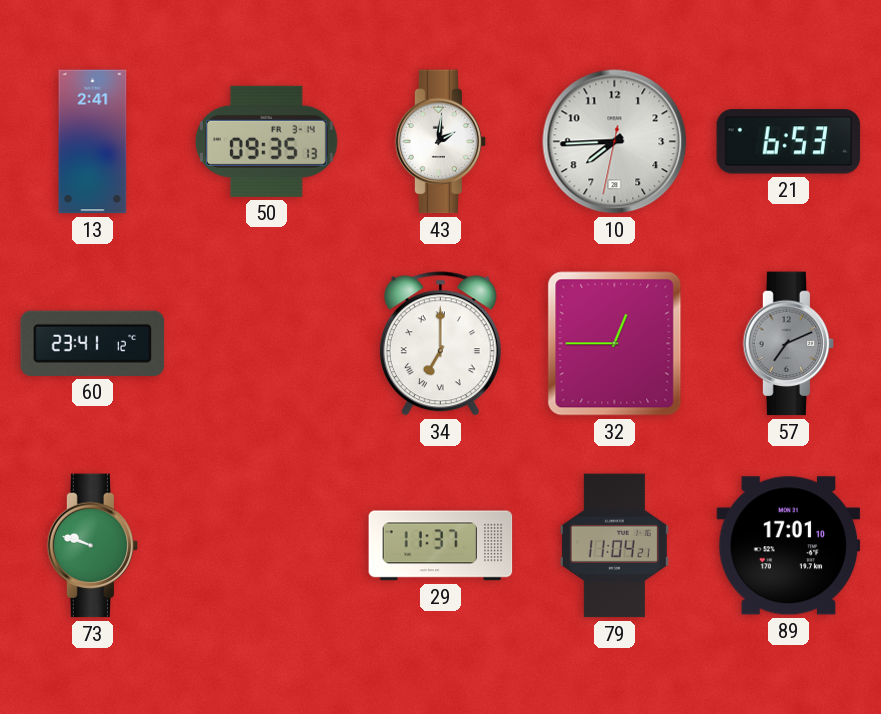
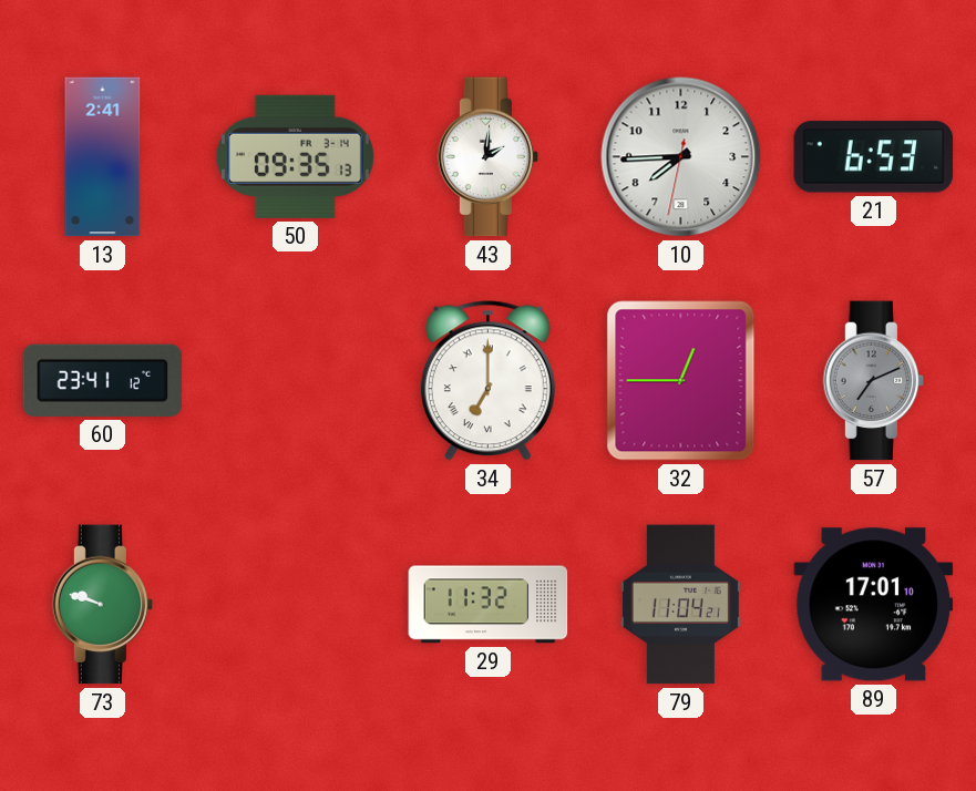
29: 11:37 -> 11:32
